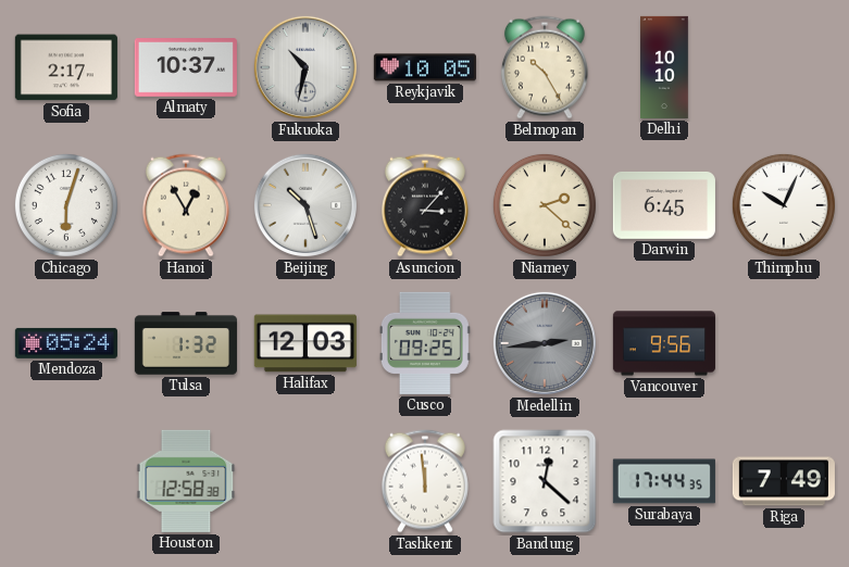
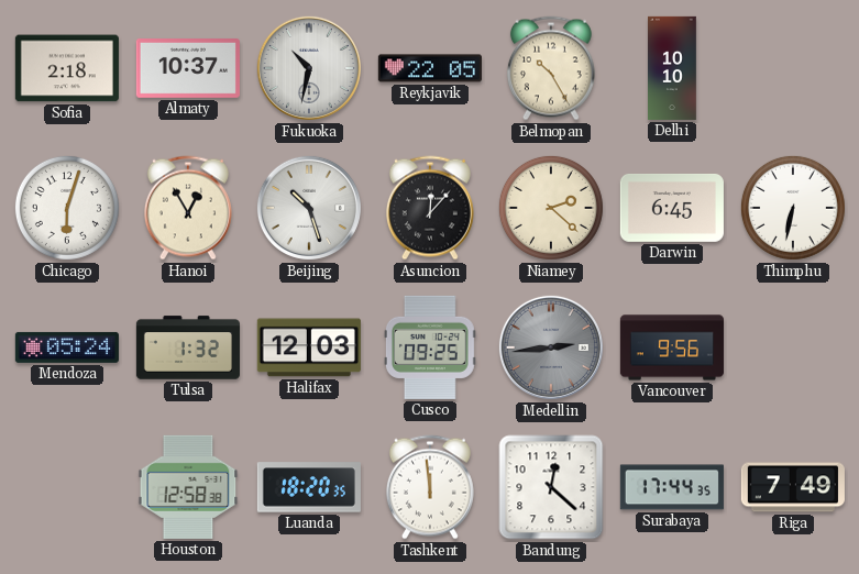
Sofia: 2:17 -> 2:18
Reykjavik: 10:05 -> 22:05
Asuncion: 3:07 -> 12:07
Thimphu: 10:04 -> 6:32
Luanda: none -> 18:20
